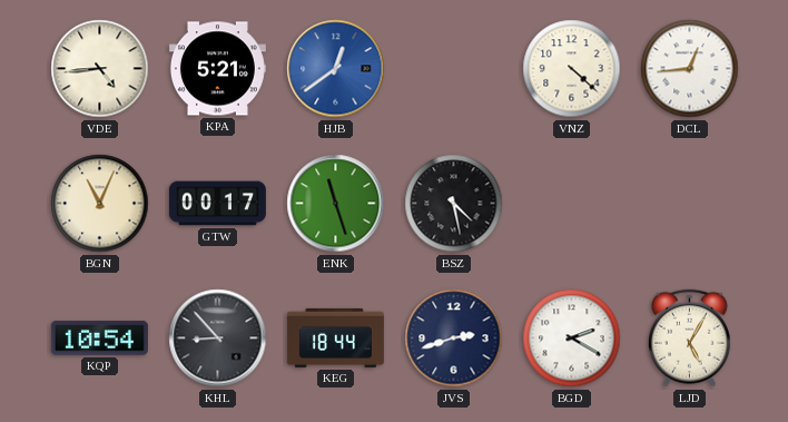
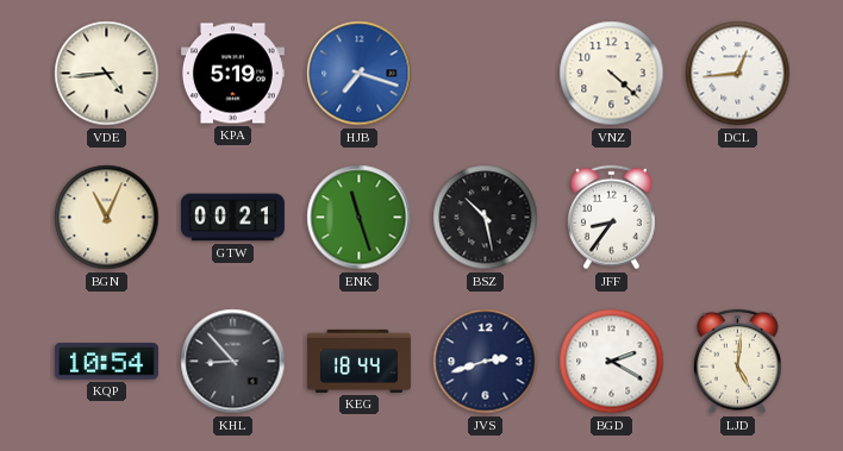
KPA: 5:21 -> 5:19
HJB: 12:39 -> 7:18
GTW: 00:17 -> 00:21
BSZ: 4:28 -> 10:28
JFF: none -> 8:36
LJD: 5:05 -> 5:01
